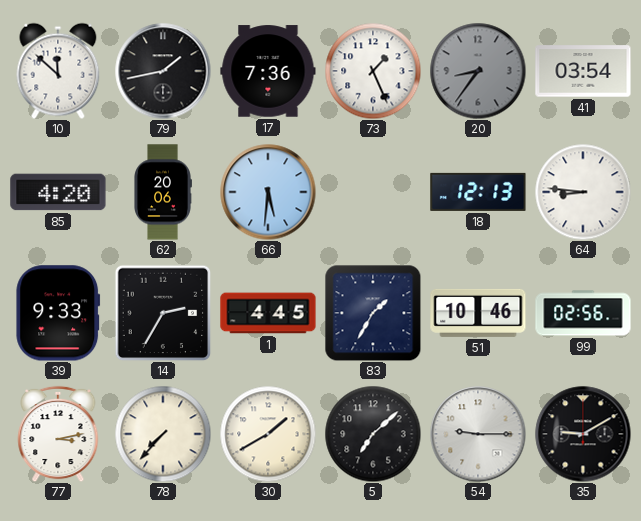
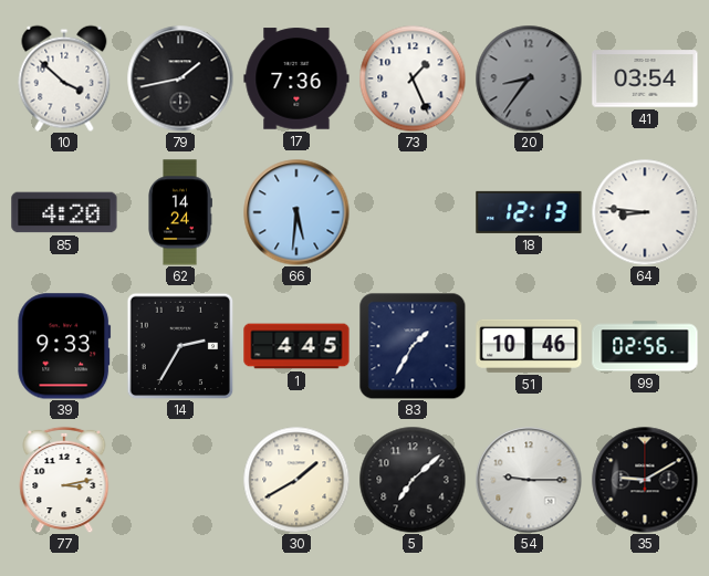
10: 11:52 -> 3:52
62: 20:06 -> 14:24
78: 7:37 -> none
